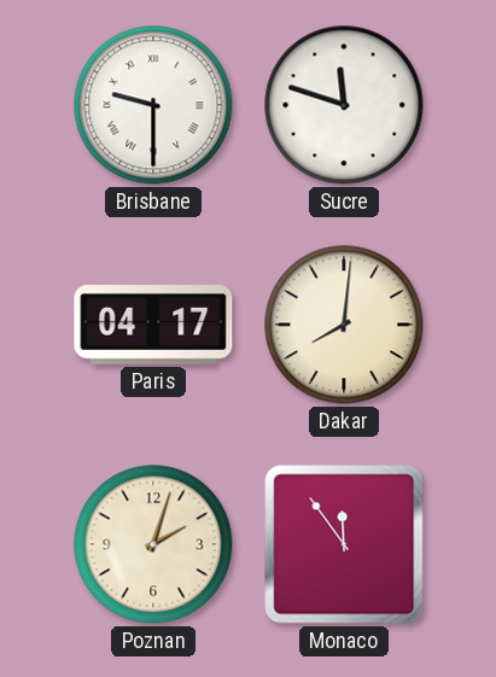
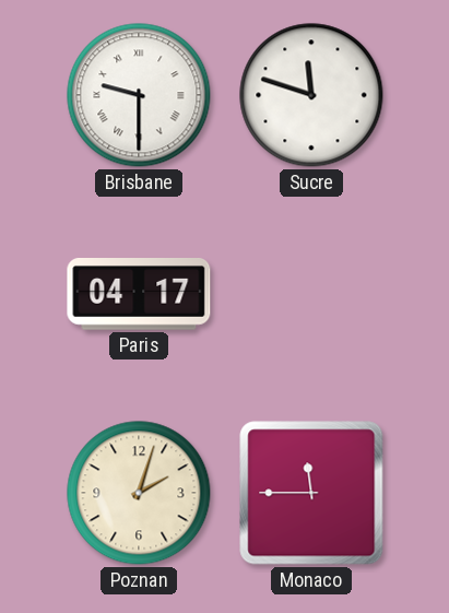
Dakar: 8:01 -> none
Monaco: 11:54 -> 11:45
